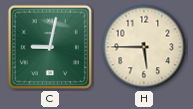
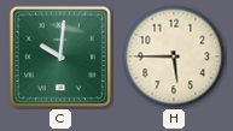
C: 9:02 -> 10:01
